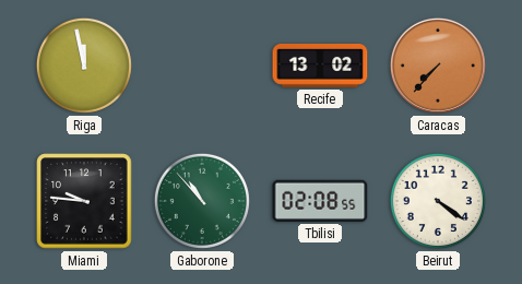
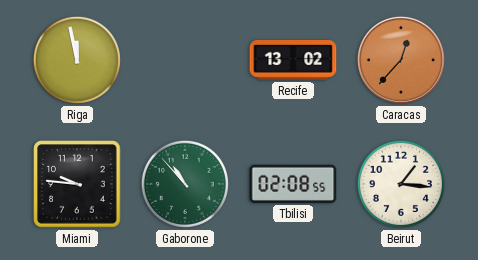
Caracas: 7:37 -> 12:37
Beirut: 4:21 -> 1:16
